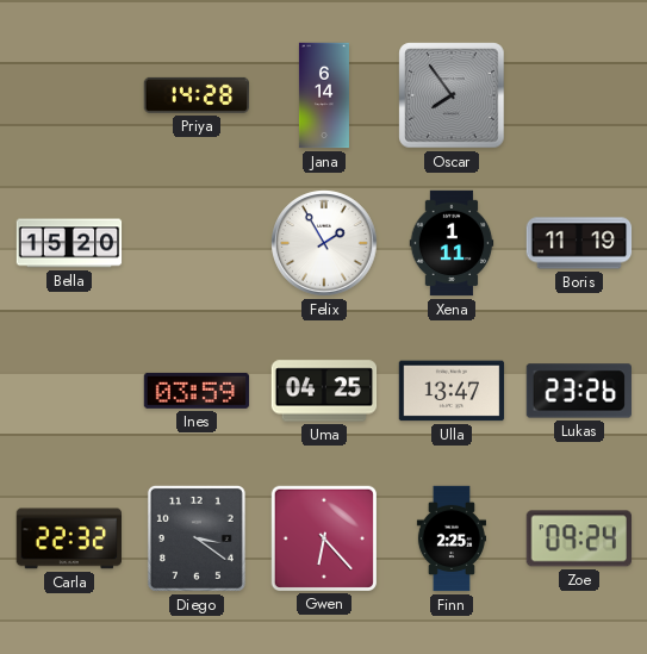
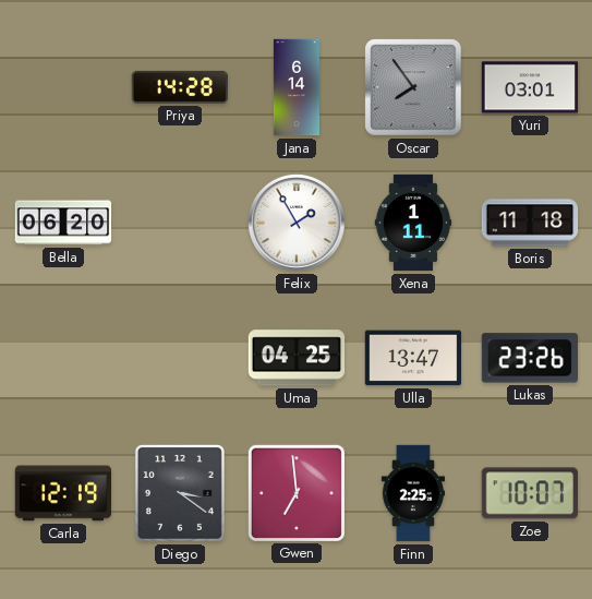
Yuri: none -> 03:01
Bella: 15:20 -> 06:20
Boris: 11:19 -> 11:18
Ines: 03:59 -> none
Carla: 22:32 -> 12:19
Gwen: 6:23 -> 6:59
Zoe: 09:24 -> 10:07
